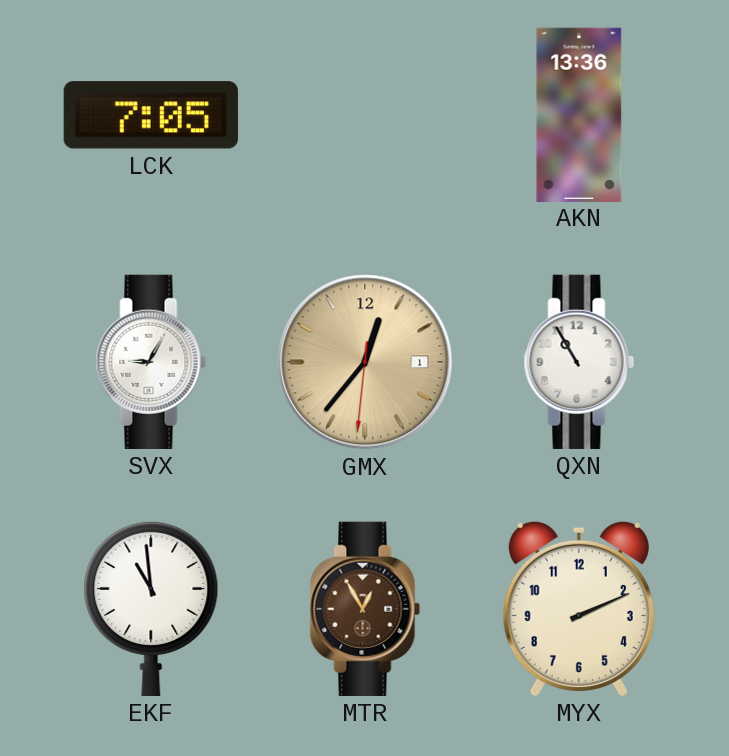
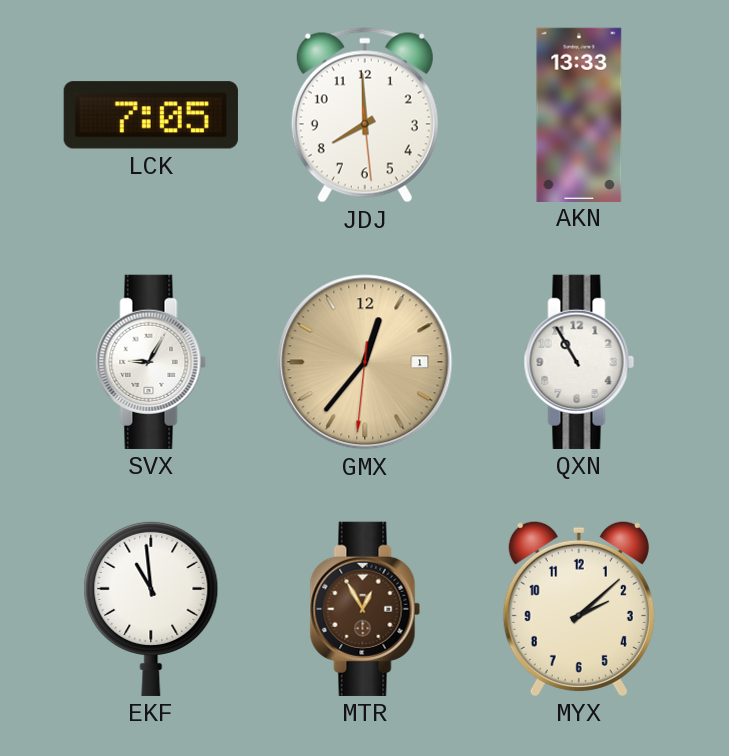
JDJ: none -> 7:59
AKN: 13:36 -> 13:33
MYX: 2:11 -> 2:08
